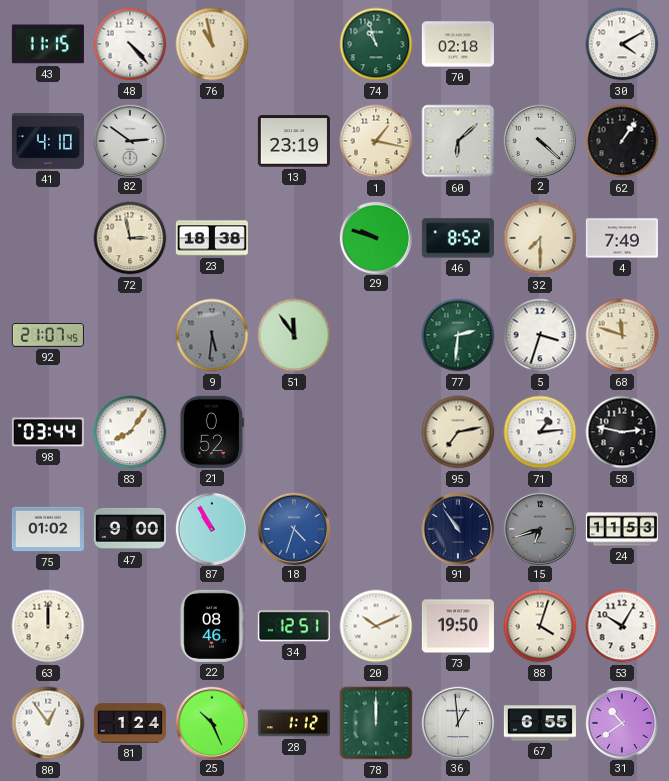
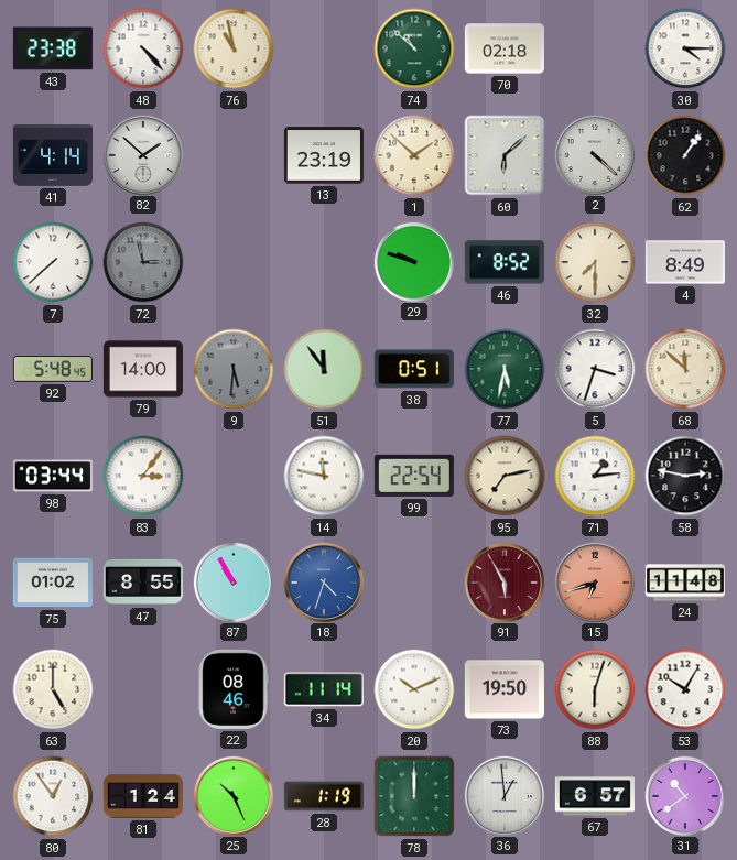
43: 11:15 -> 23:38
74: 10:57 -> 10:52
30: 4:10 -> 4:15
41: 4:10 -> 4:14
82: 2:51 -> 1:52
1: 1:17 -> 1:52
7: none -> 7:38
72 dial: cream -> grey
23: 18:38 -> none
4: 7:49 -> 8:49
92: 21:07 -> 5:48
79: none -> 14:00
38: none -> 0:51
77: 2:31 -> 5:32
68: 11:48 -> 11:52
83: 8:06 -> 3:06
21: 0:52 -> none
14: none -> 11:47
99: none -> 22:54
47: 9:00 -> 8:55
91: 10:54 -> 5:55
91 dial: navy -> burgundy
15 dial: grey -> salmon
24: 11:53 -> 11:48
63: 12:00 -> 5:00
34: 12:51 -> 11:14
88: 4:03 -> 6:03
28: 1:12 -> 1:19
67: 6:55 -> 6:57
